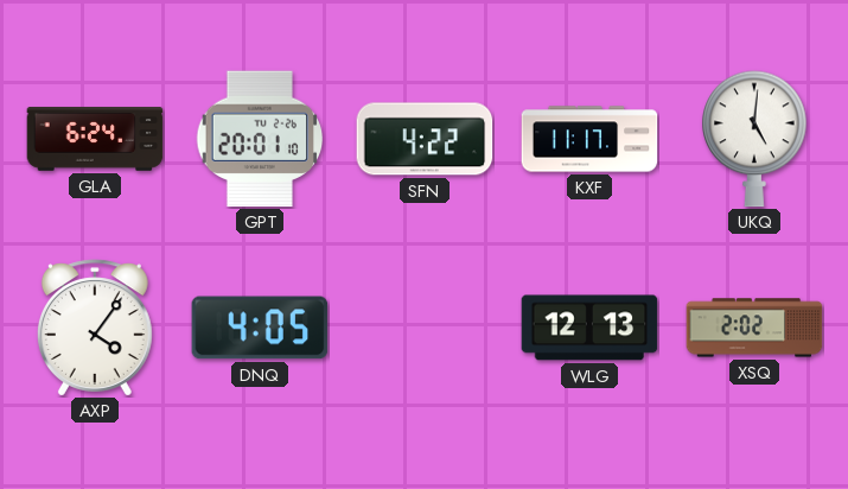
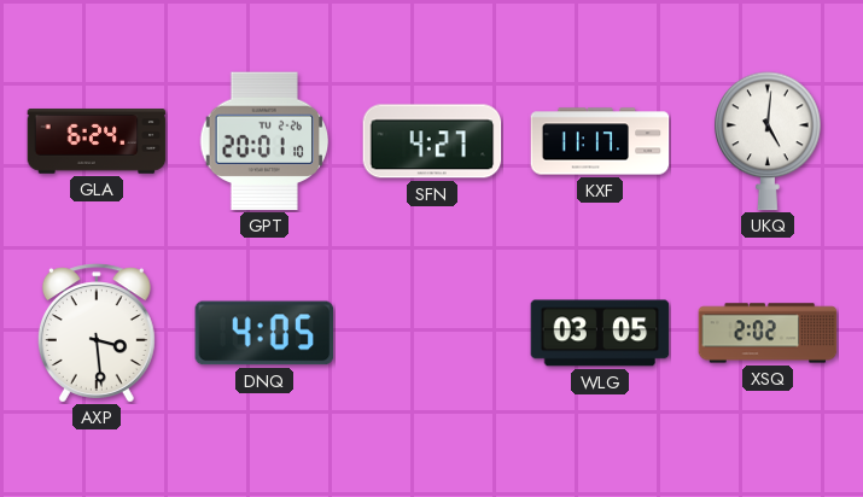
SFN: 4:22 -> 4:27
AXP: 4:06 -> 3:29
WLG: 12:13 -> 03:05
